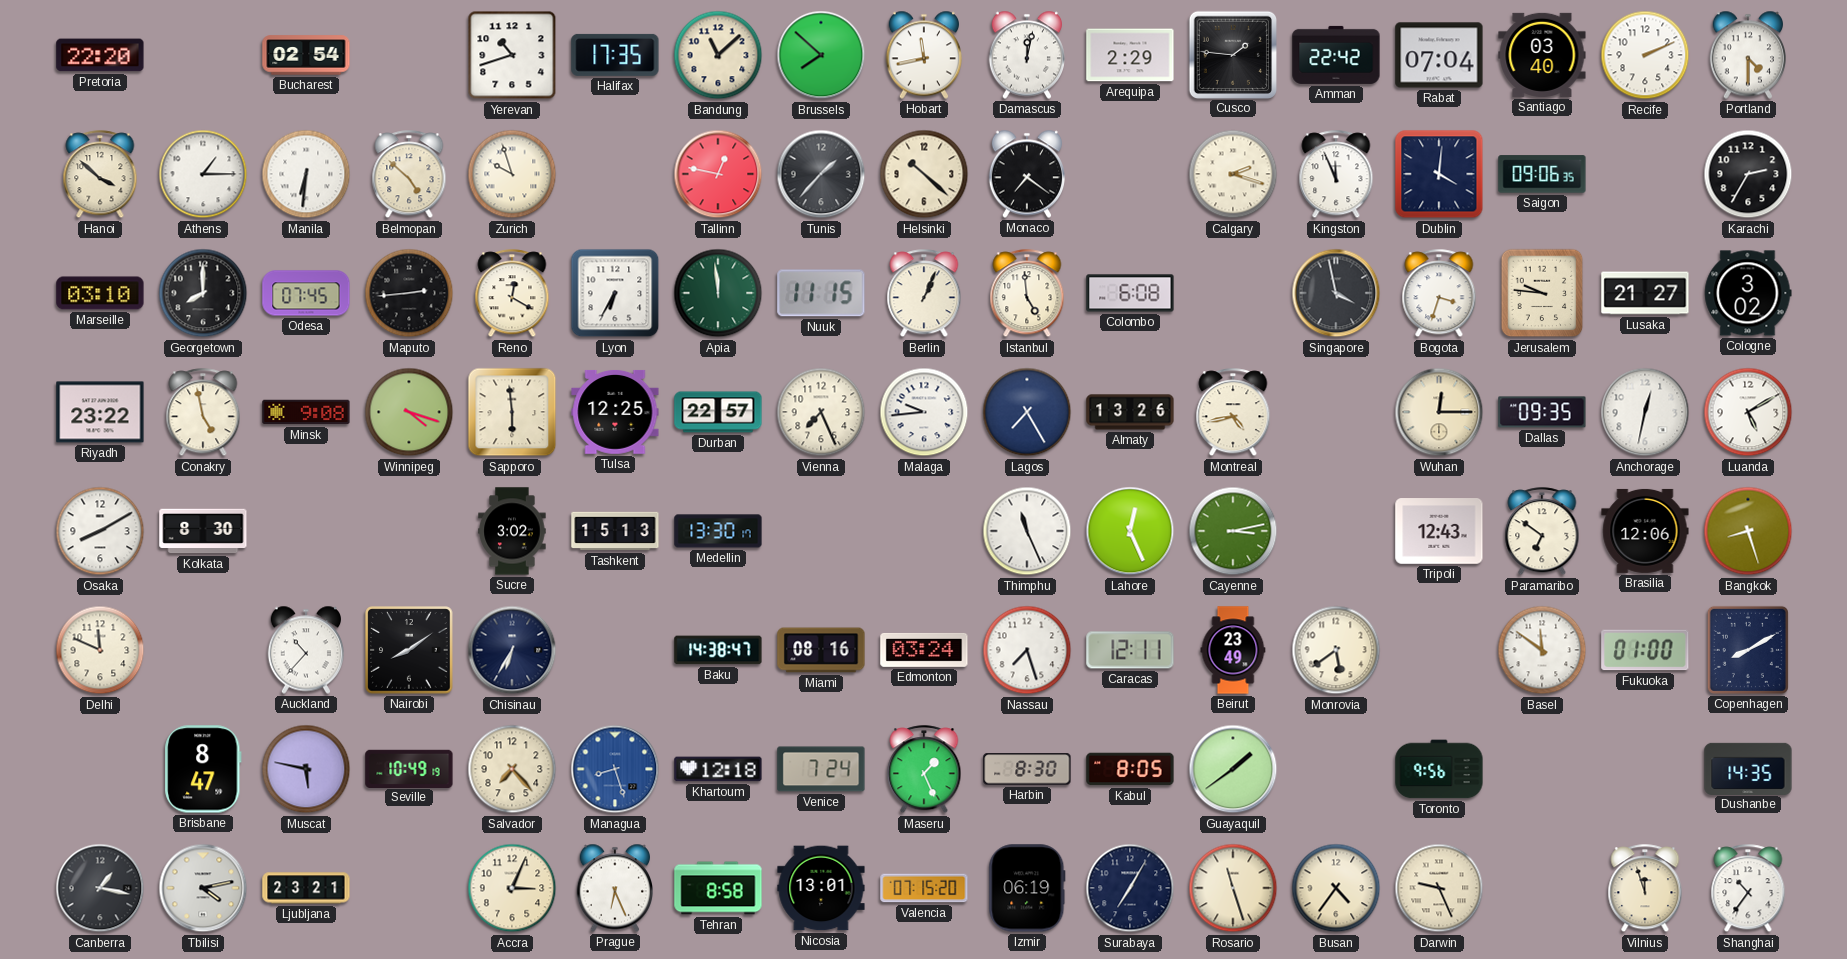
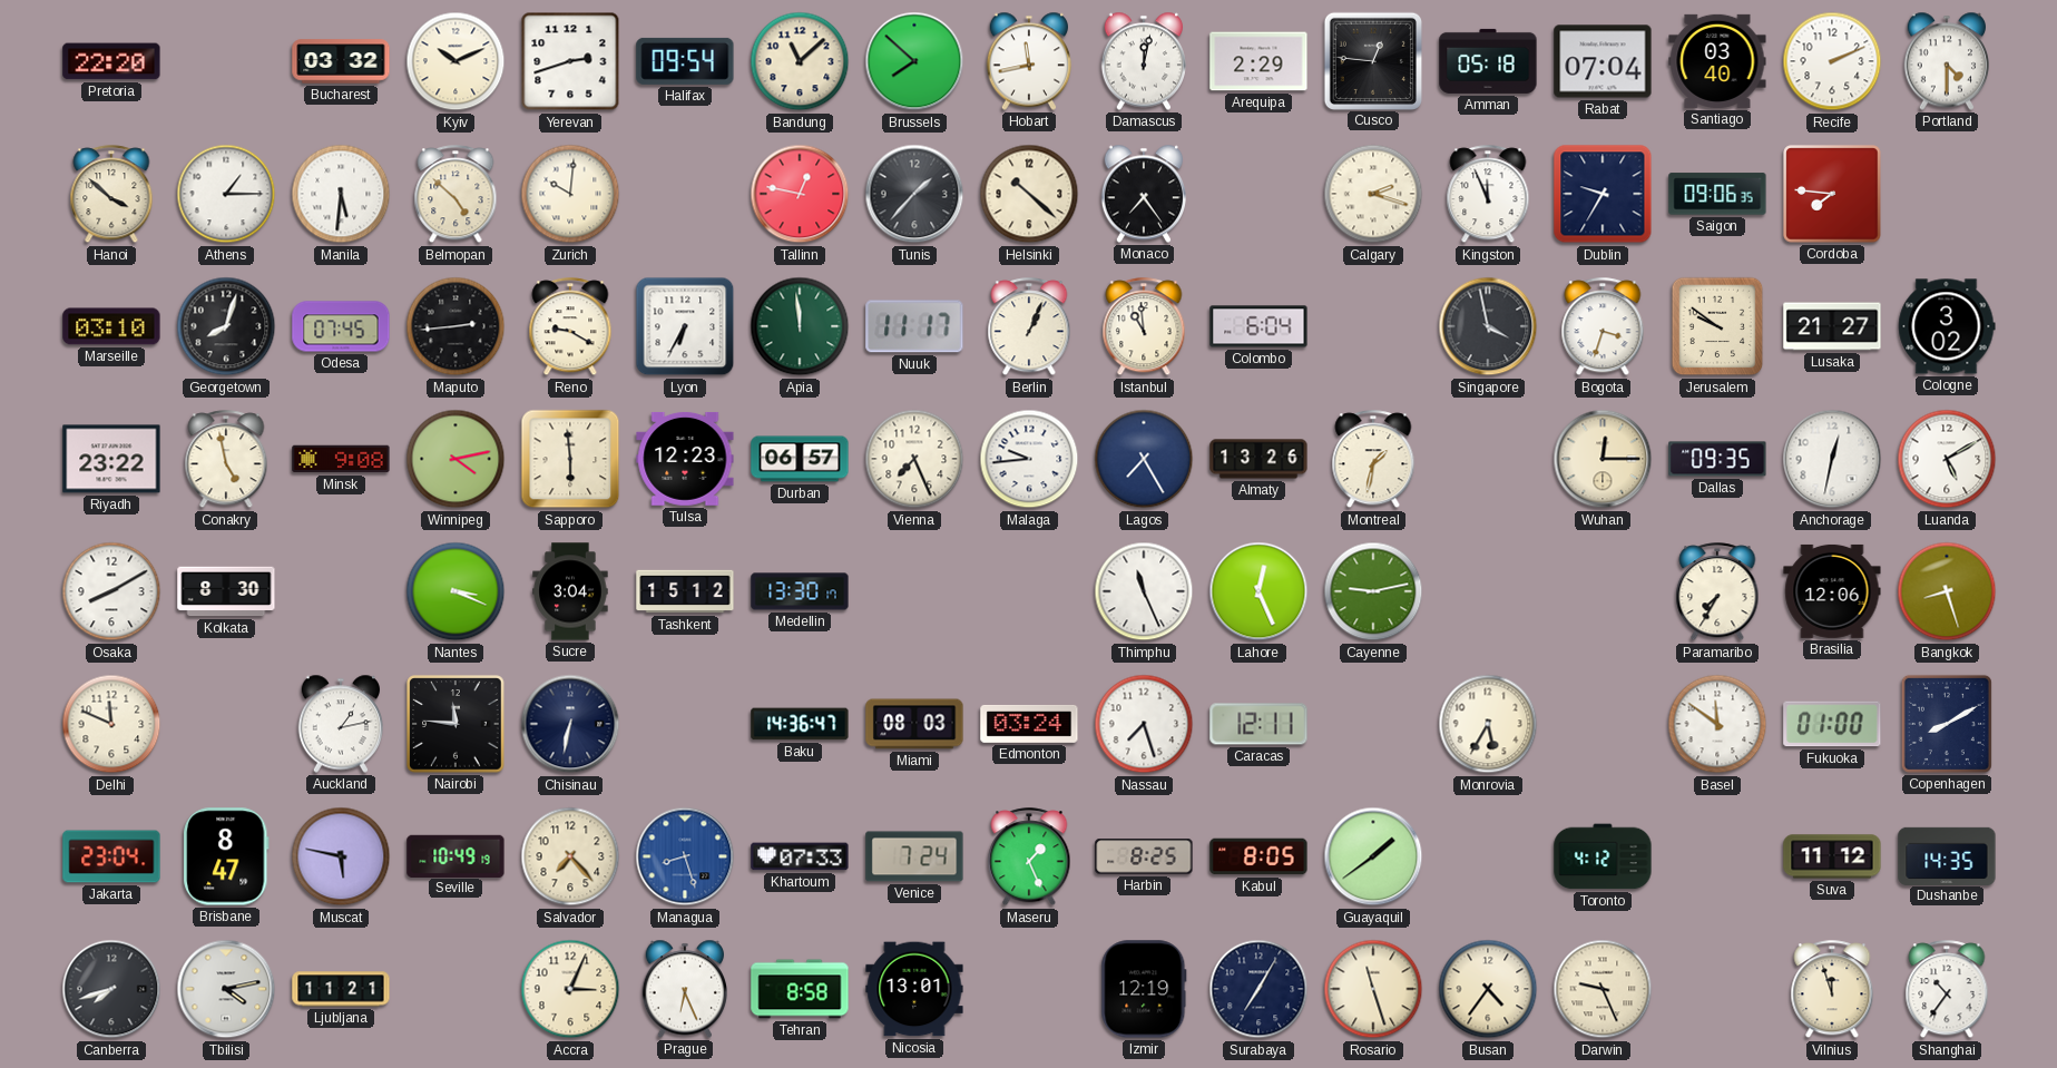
Bucharest: 02:54 -> 03:32
Kyiv: none -> 10:11
Yerevan: 10:42 -> 2:42
Halifax: 17:35 -> 09:54
Cusco: 1:46 -> 12:46
Amman: 22:42 -> 05:18
Manila: 6:31 -> 5:31
Zurich: 9:57 -> 10:01
Monaco: 7:21 -> 7:24
Dublin: 4:01 -> 9:35
Cordoba: none -> 7:46
Karachi: 2:35 -> none
Georgetown: 8:00 -> 8:03
Reno: 12:20 -> 9:20
Nuuk: 11:15 -> 11:17
Istanbul: 4:59 -> 10:59
Colombo: 6:08 -> 6:04
Jerusalem: 9:46 -> 9:51
Winnipeg: 4:18 -> 4:13
Tulsa: 12:25 -> 12:23
Durban: 22:57 -> 06:57
Montreal: 4:43 -> 1:32
Nantes: none -> 3:19
Sucre: 3:02 -> 3:04
Tashkent: 15:13 -> 15:12
Cayenne: 3:13 -> 9:13
Tripoli: 12:43 -> none
Paramaribo: 6:51 -> 7:35
Auckland: 10:37 -> 1:13
Nairobi: 8:09 -> 11:46
Chisinau: 6:35 -> 6:32
Baku: 14:38 -> 14:36
Miami: 08:16 -> 08:03
Beirut: 23:49 -> none
Monrovia: 5:39 -> 5:35
Jakarta: none -> 23:04
Khartoum: 12:18 -> 07:33
Harbin: 8:30 -> 8:25
Toronto: 9:56 -> 4:12
Suva: none -> 11:12
Canberra: 1:17 -> 7:42
Ljubljana: 23:21 -> 11:21
Valencia: 07:15 -> none
Izmir: 06:19 -> 12:19
